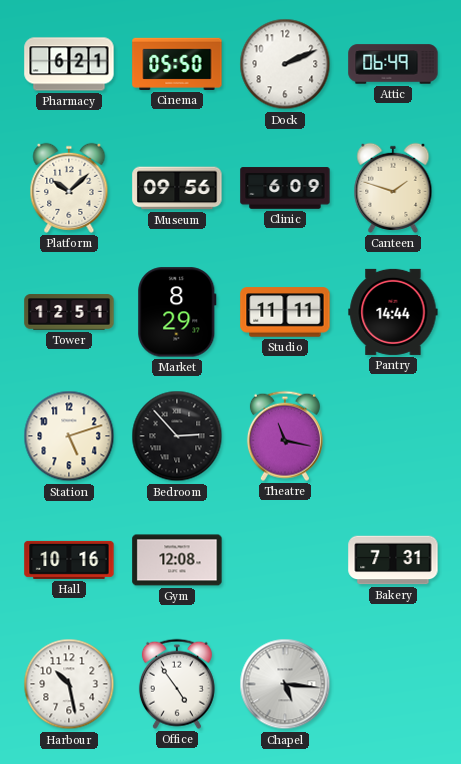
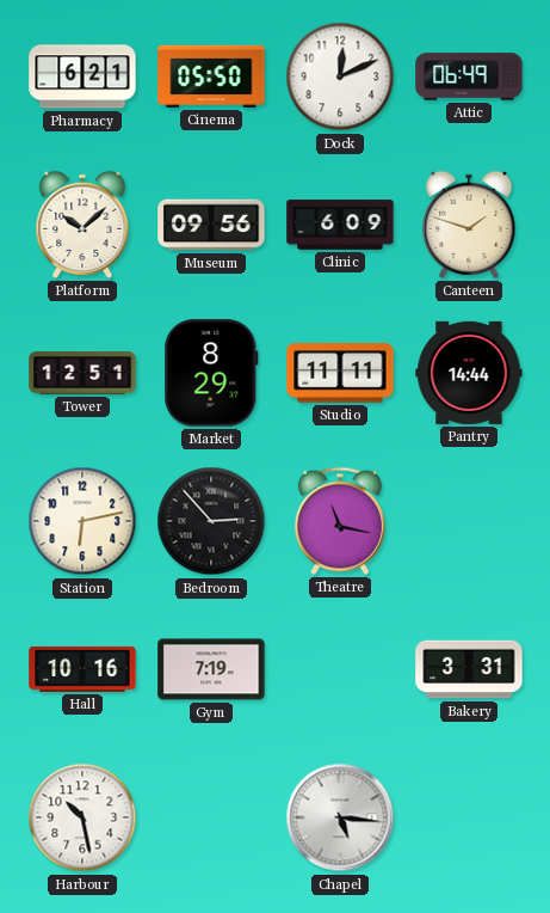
Dock: 2:11 -> 12:11
Station: 5:12 -> 6:13
Gym: 12:08 -> 7:19
Bakery: 7:31 -> 3:31
Office: 4:54 -> none
